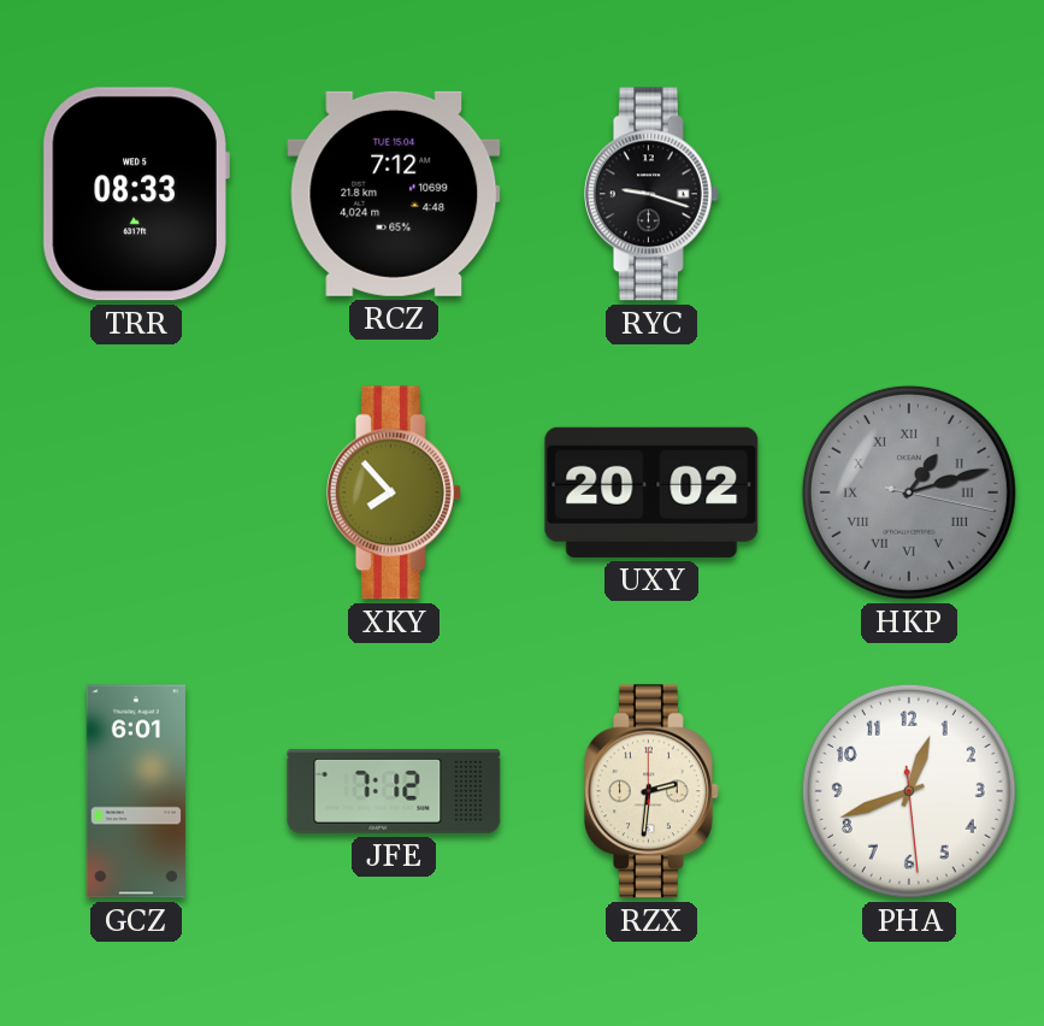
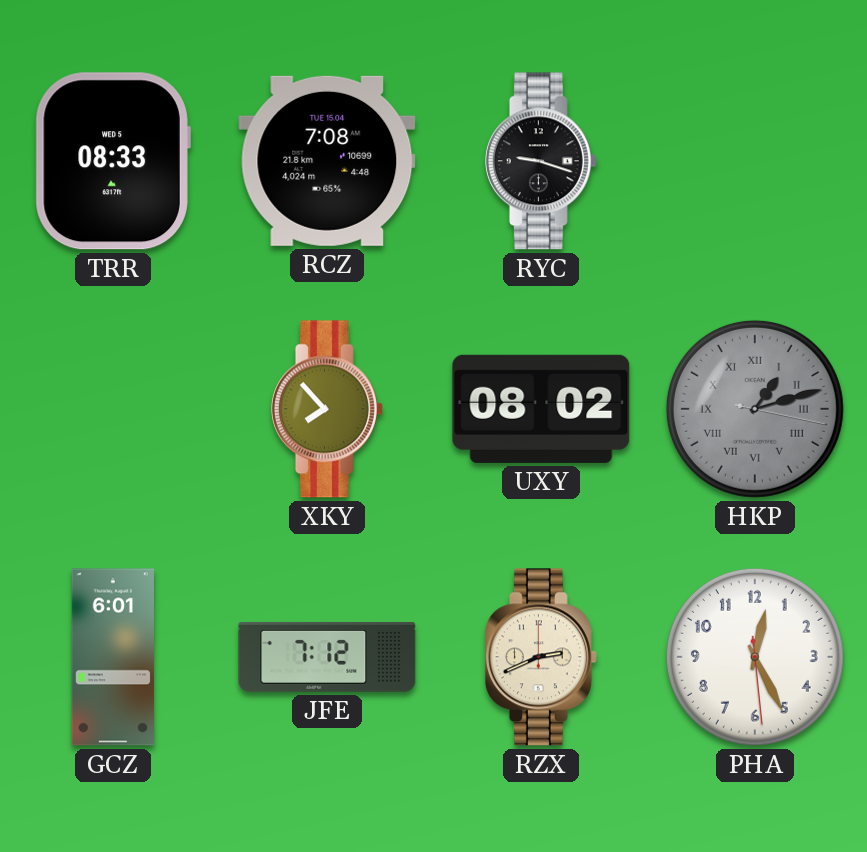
RCZ: 7:12 -> 7:08
UXY: 20:02 -> 08:02
RZX: 2:31 -> 2:41
PHA: 12:41 -> 12:25
